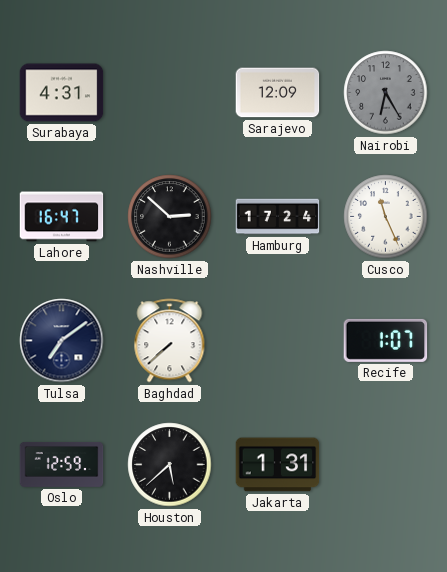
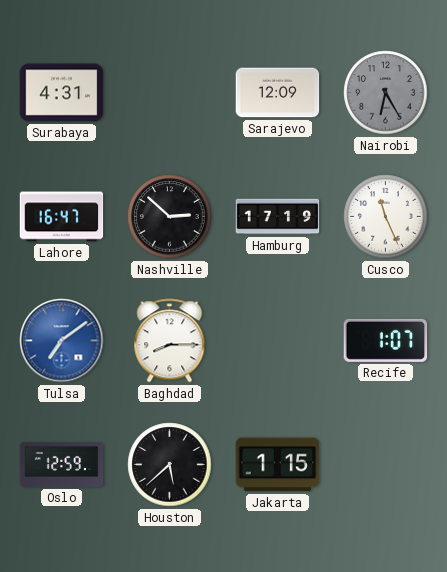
Hamburg: 17:24 -> 17:19
Tulsa dial: navy -> blue
Baghdad: 7:38 -> 8:15
Jakarta: 1:31 -> 1:15
